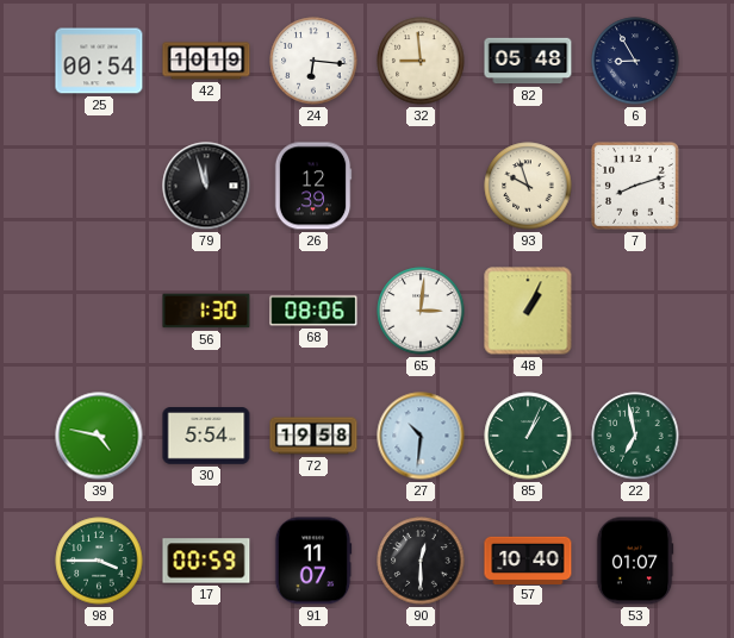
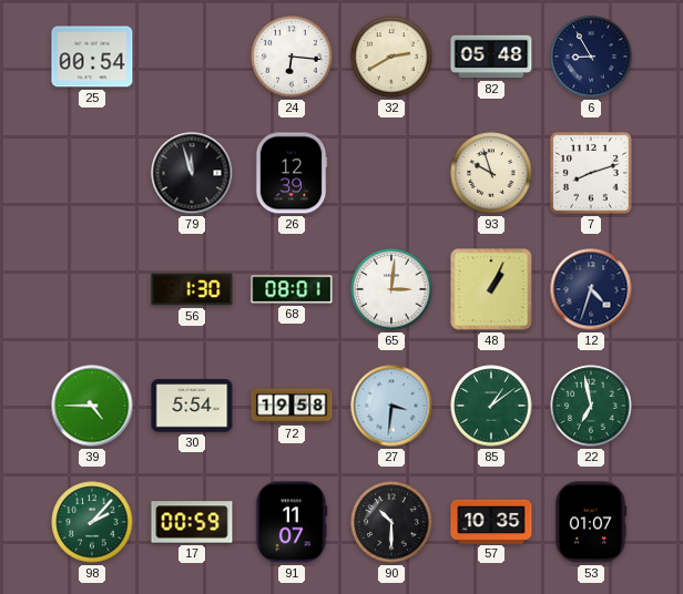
42: 10:19 -> none
32: 8:59 -> 2:40
68: 08:06 -> 08:01
12: none -> 4:33
39: 4:47 -> 4:45
27: 10:31 -> 3:31
85: 1:04 -> 1:09
98: 3:45 -> 2:07
90: 12:30 -> 10:30
57: 10:40 -> 10:35
